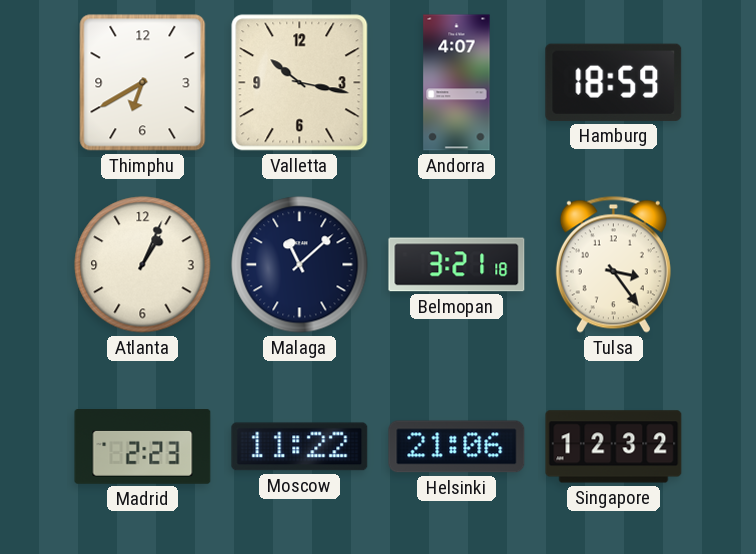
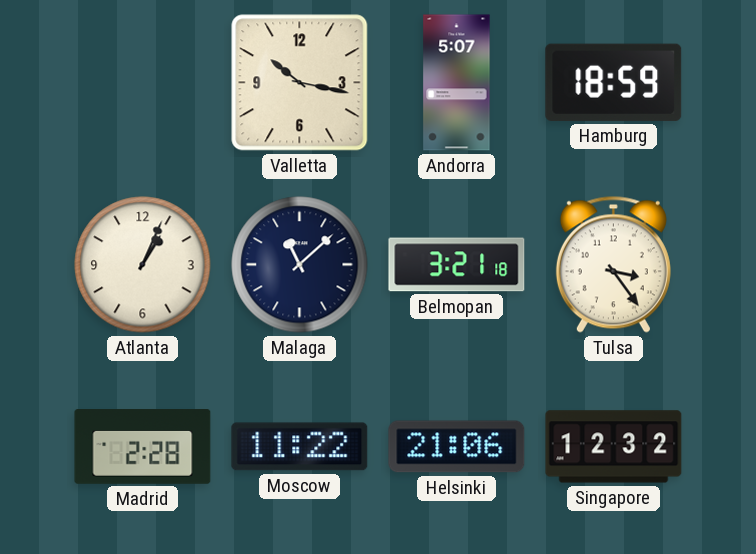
Thimphu: 6:40 -> none
Andorra: 4:07 -> 5:07
Madrid: 2:23 -> 2:28
